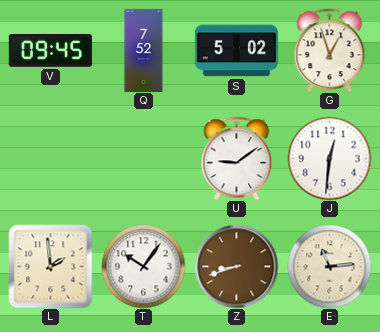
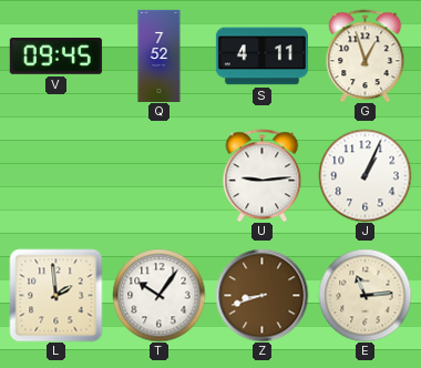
S: 5:02 -> 4:11
U: 9:09 -> 9:14
J: 12:31 -> 1:04
